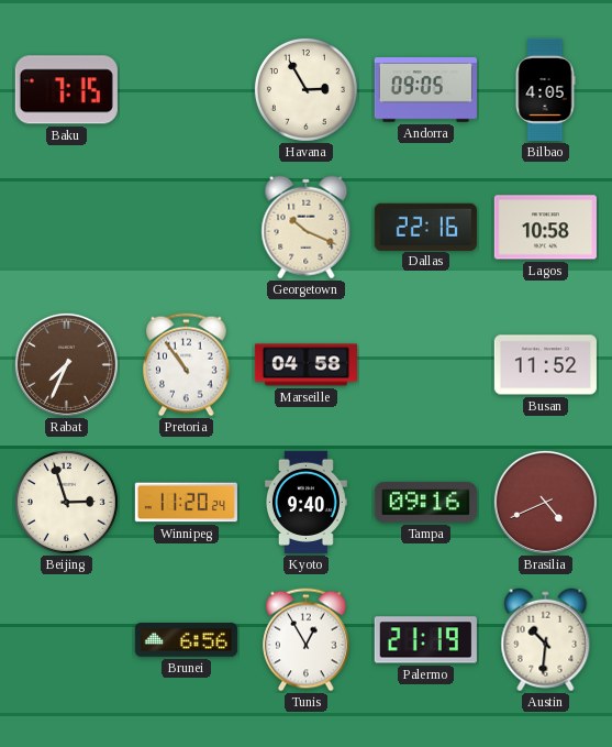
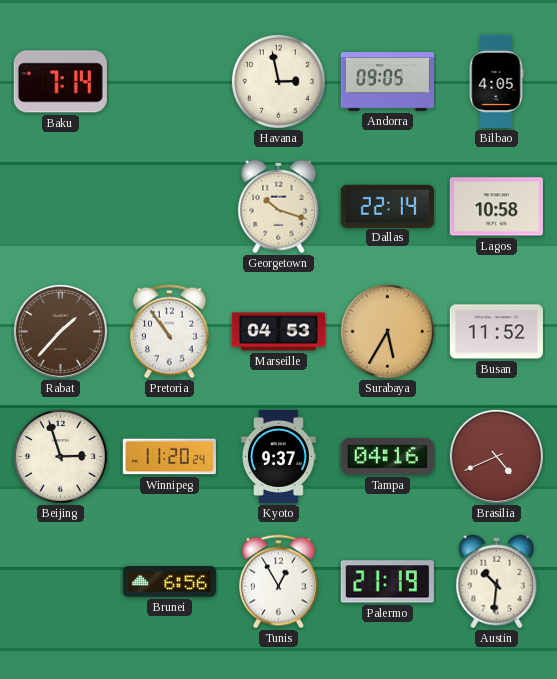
Baku: 7:15 -> 7:14
Havana: 2:55 -> 2:58
Georgetown: 10:19 -> 10:18
Dallas: 22:16 -> 22:14
Rabat: 7:34 -> 1:37
Marseille: 04:58 -> 04:53
Surabaya: none -> 5:35
Kyoto: 9:40 -> 9:37
Tampa: 09:16 -> 04:16
